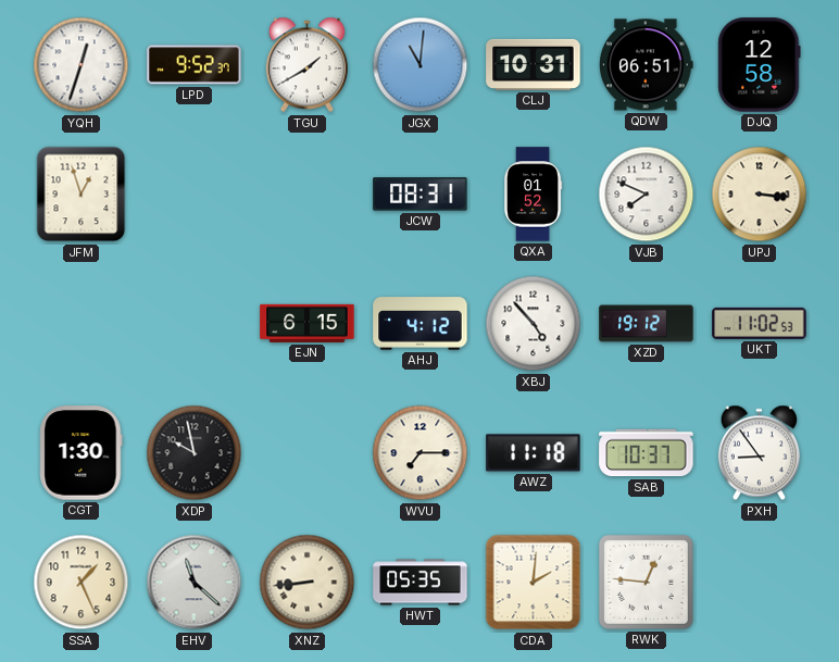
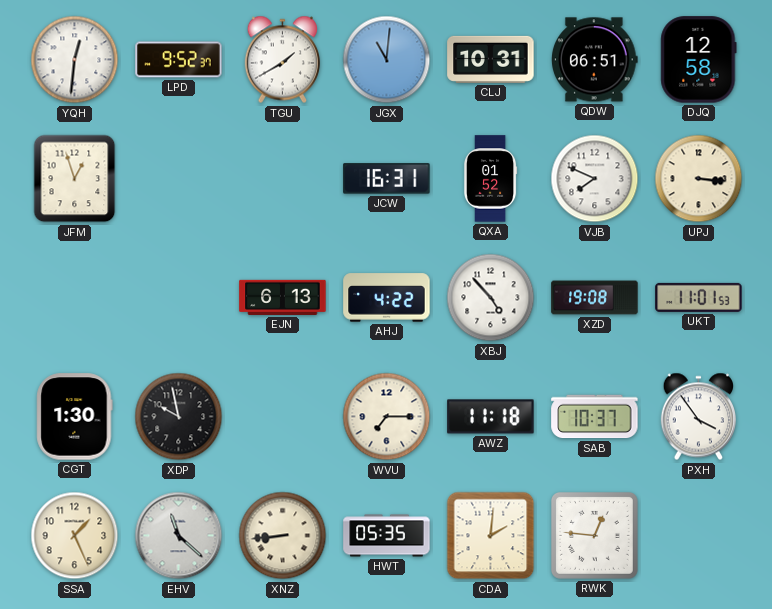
YQH: 12:33 -> 12:31
JCW: 08:31 -> 16:31
EJN: 6:15 -> 6:13
AHJ: 4:12 -> 4:22
XZD: 19:12 -> 19:08
UKT: 11:02 -> 11:01
PXH: 8:54 -> 3:54
